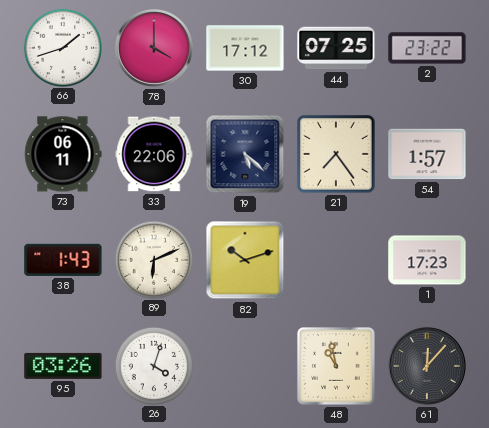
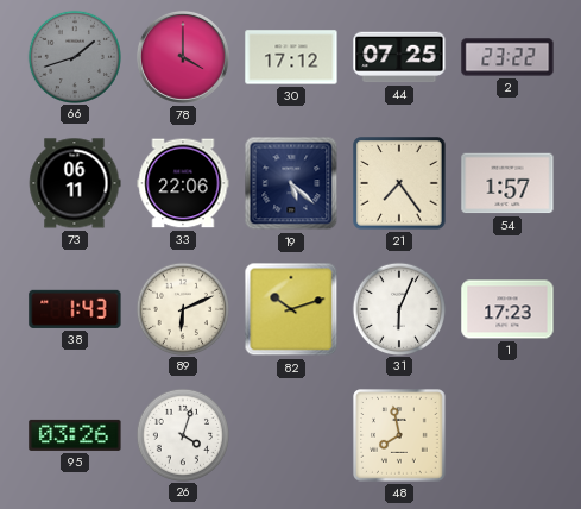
66 dial: white -> grey
31: none -> 6:04
48: 10:58 -> 7:58
61: 12:07 -> none
